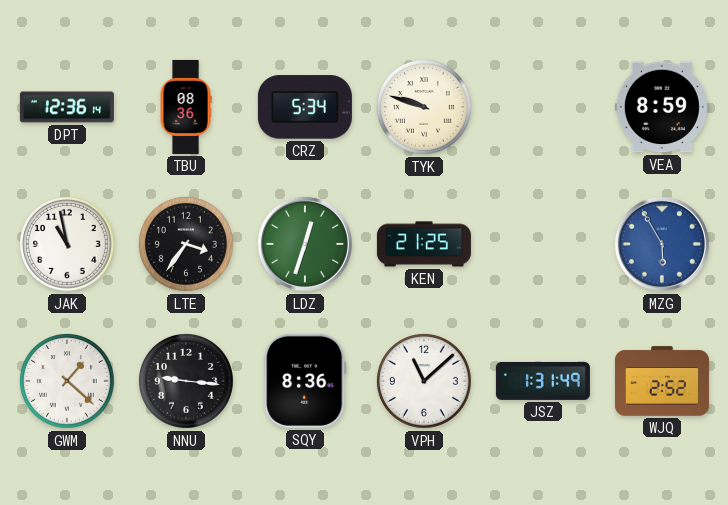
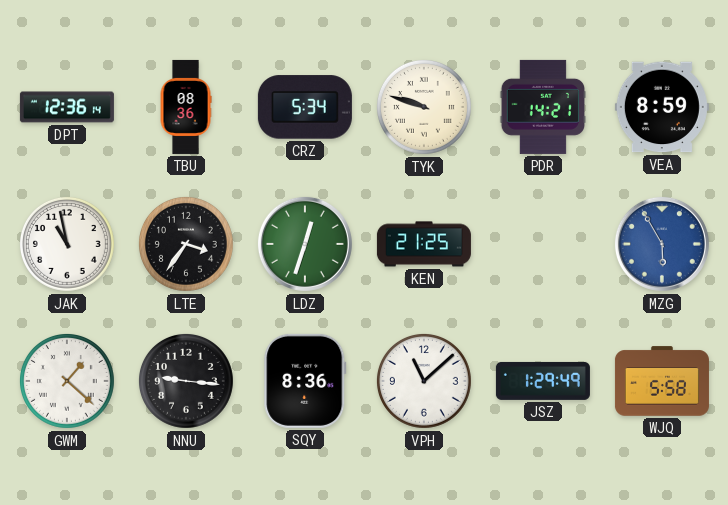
PDR: none -> 14:21
JSZ: 1:31 -> 1:29
WJQ: 2:52 -> 5:58
